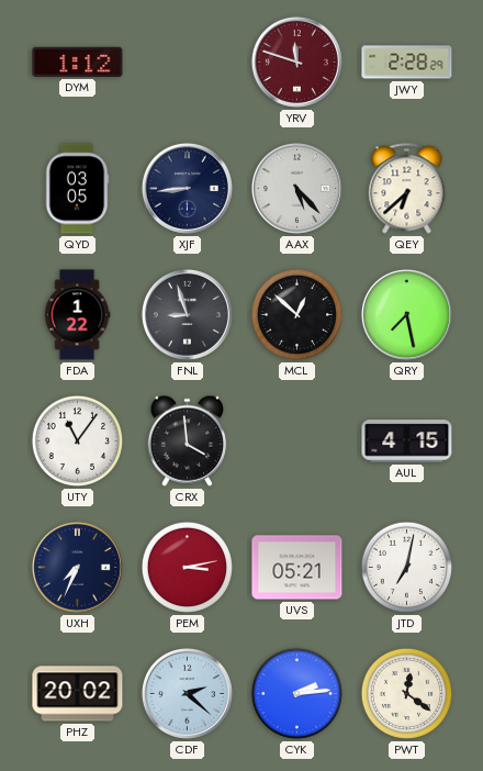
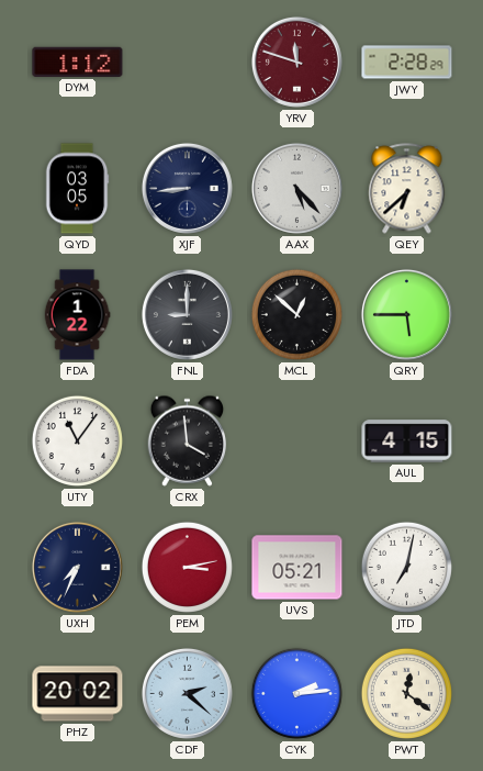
FNL: 8:57 -> 9:00
QRY: 7:28 -> 5:45
